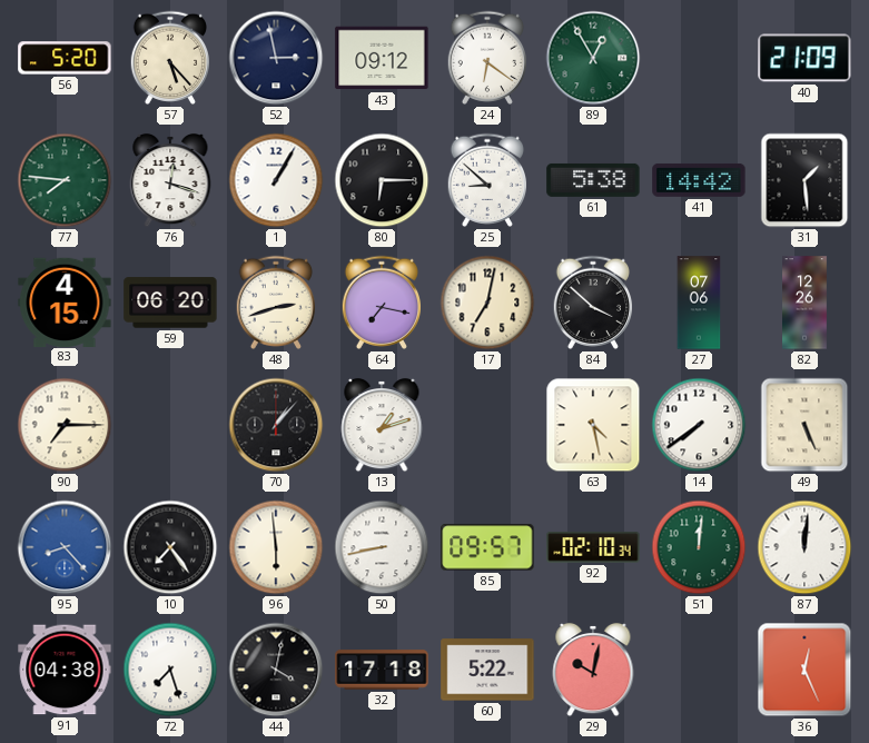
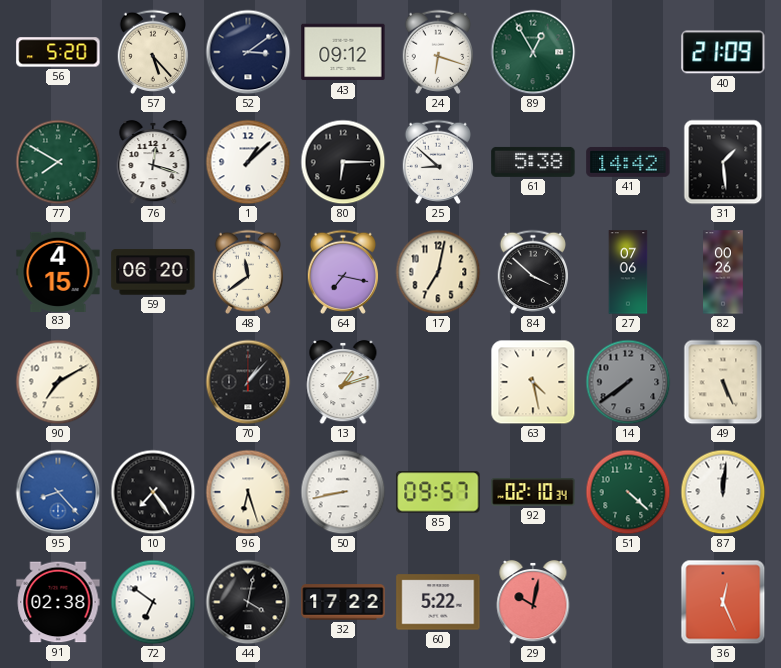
52: 2:58 -> 3:09
24: 6:21 -> 6:18
77: 7:46 -> 7:50
1: 1:05 -> 1:08
48: 2:42 -> 11:39
82: 12:26 -> 00:26
90: 7:15 -> 7:10
14 dial: white -> grey
96: 5:59 -> 6:27
51: 12:01 -> 4:22
91: 04:38 -> 02:38
72: 7:27 -> 6:51
32: 17:18 -> 17:22
